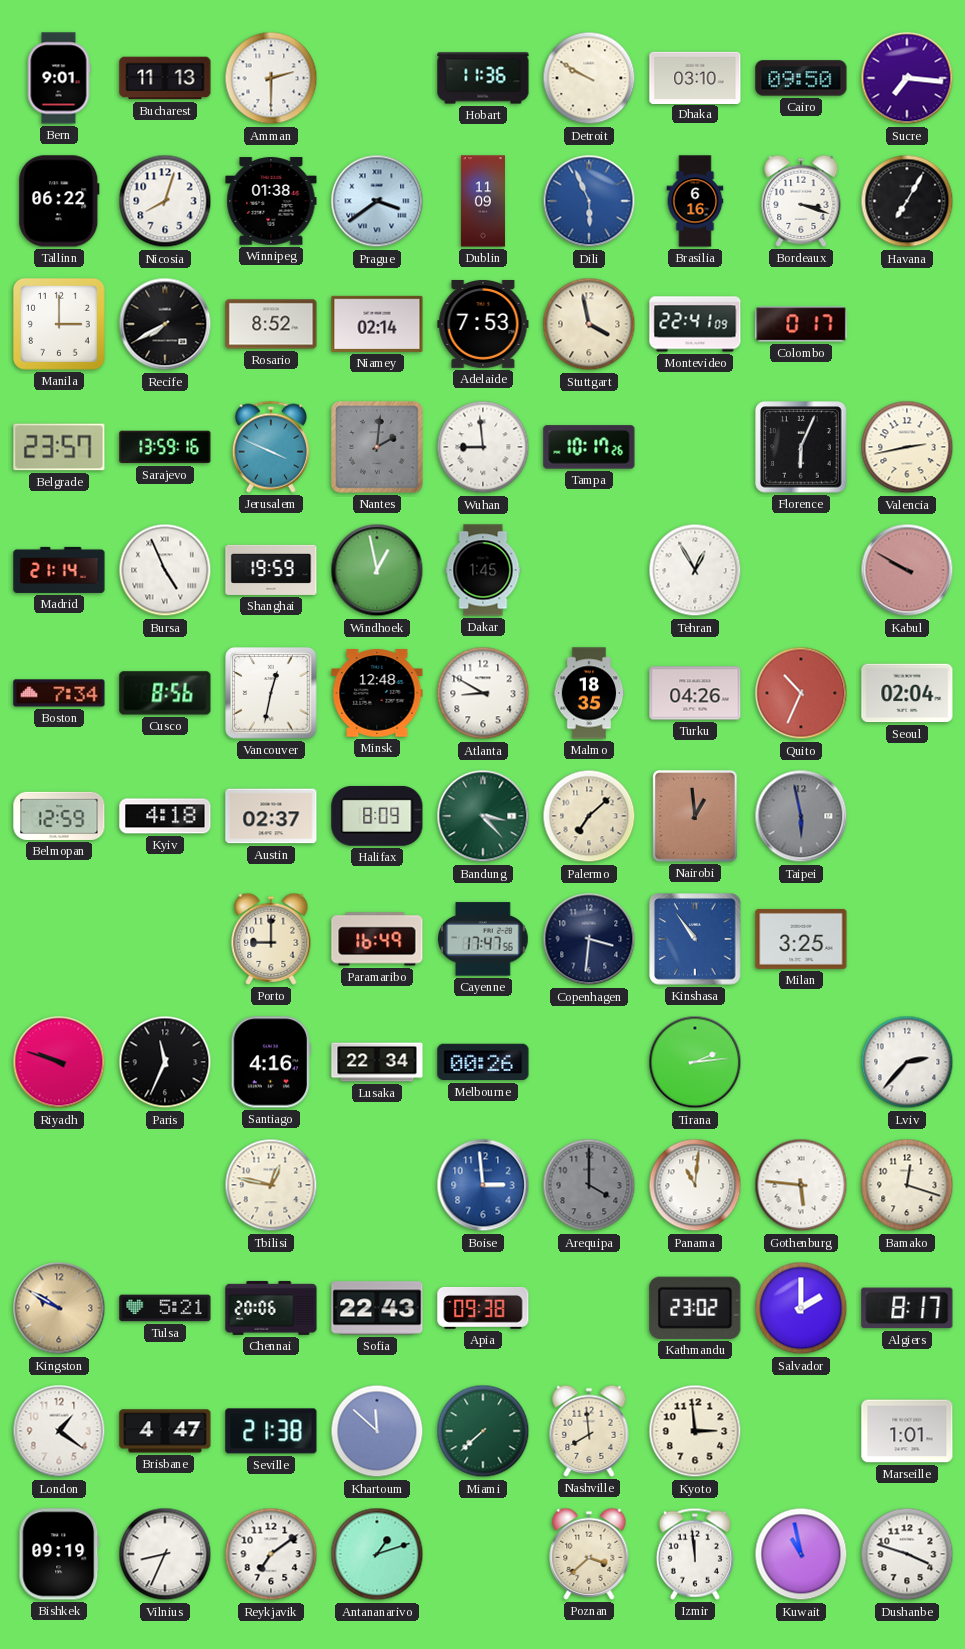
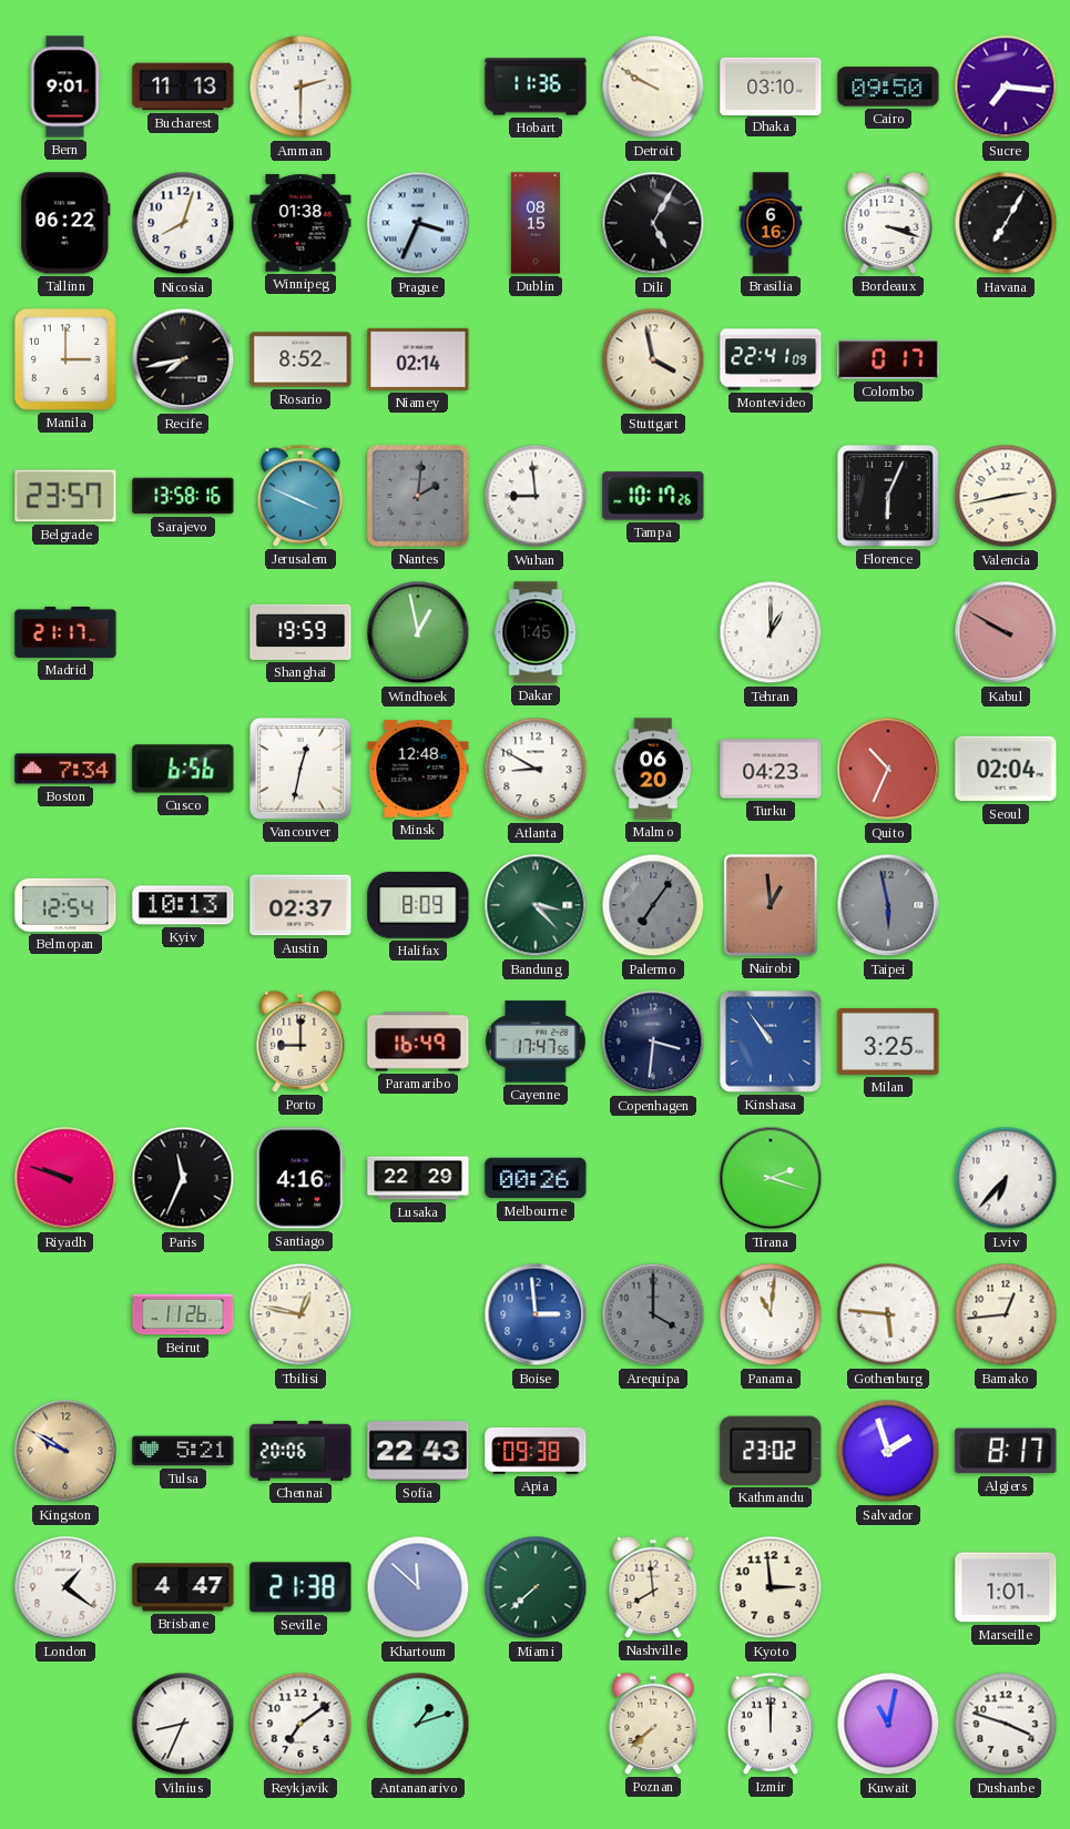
Prague: 3:39 -> 3:34
Dublin: 11:09 -> 08:15
Dili: 5:56 -> 5:05
Dili dial: blue -> black
Recife: 7:40 -> 7:43
Adelaide: 7:53 -> none
Sarajevo: 13:59 -> 13:58
Madrid: 21:14 -> 21:17
Bursa: 4:56 -> none
Tehran: 12:55 -> 1:00
Cusco: 8:56 -> 6:56
Malmo: 18:35 -> 06:20
Turku: 04:26 -> 04:23
Belmopan: 12:59 -> 12:54
Kyiv: 4:18 -> 10:13
Palermo: 7:08 -> 7:06
Palermo dial: cream -> grey
Lusaka: 22:34 -> 22:29
Tirana: 2:14 -> 2:18
Lviv: 2:37 -> 6:37
Beirut: none -> 11:26
Bamako: 12:18 -> 12:44
Salvador: 2:00 -> 1:57
Bishkek: 09:19 -> none
Poznan: 3:38 -> 7:38
Izmir: 11:59 -> 12:00
Kuwait: 10:58 -> 11:02
